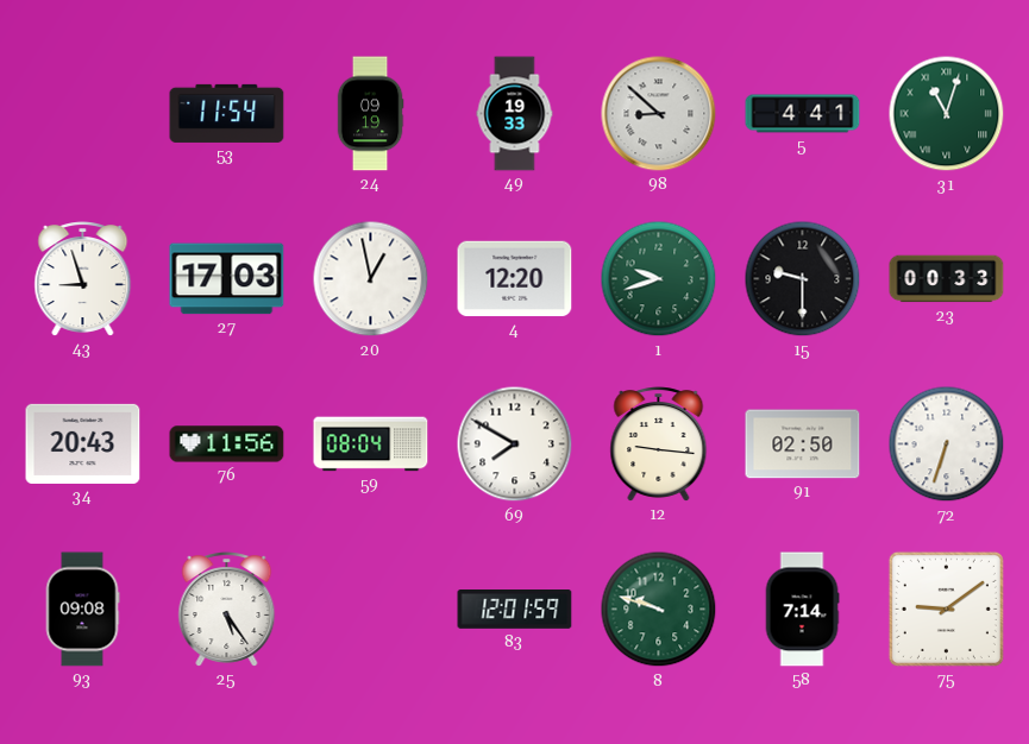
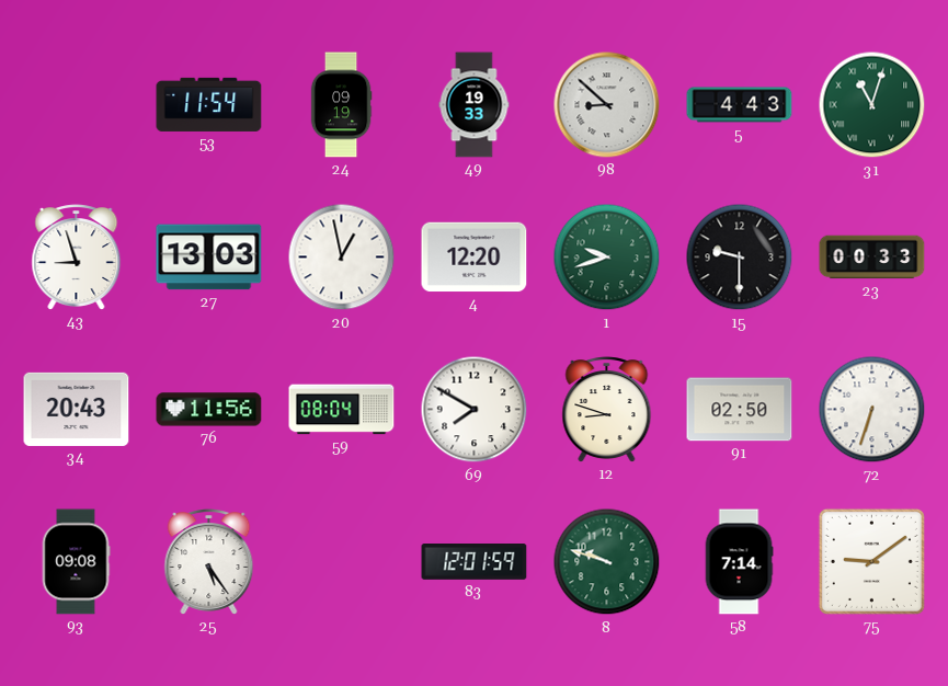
5: 4:41 -> 4:43
27: 17:03 -> 13:03
12: 9:16 -> 8:48
